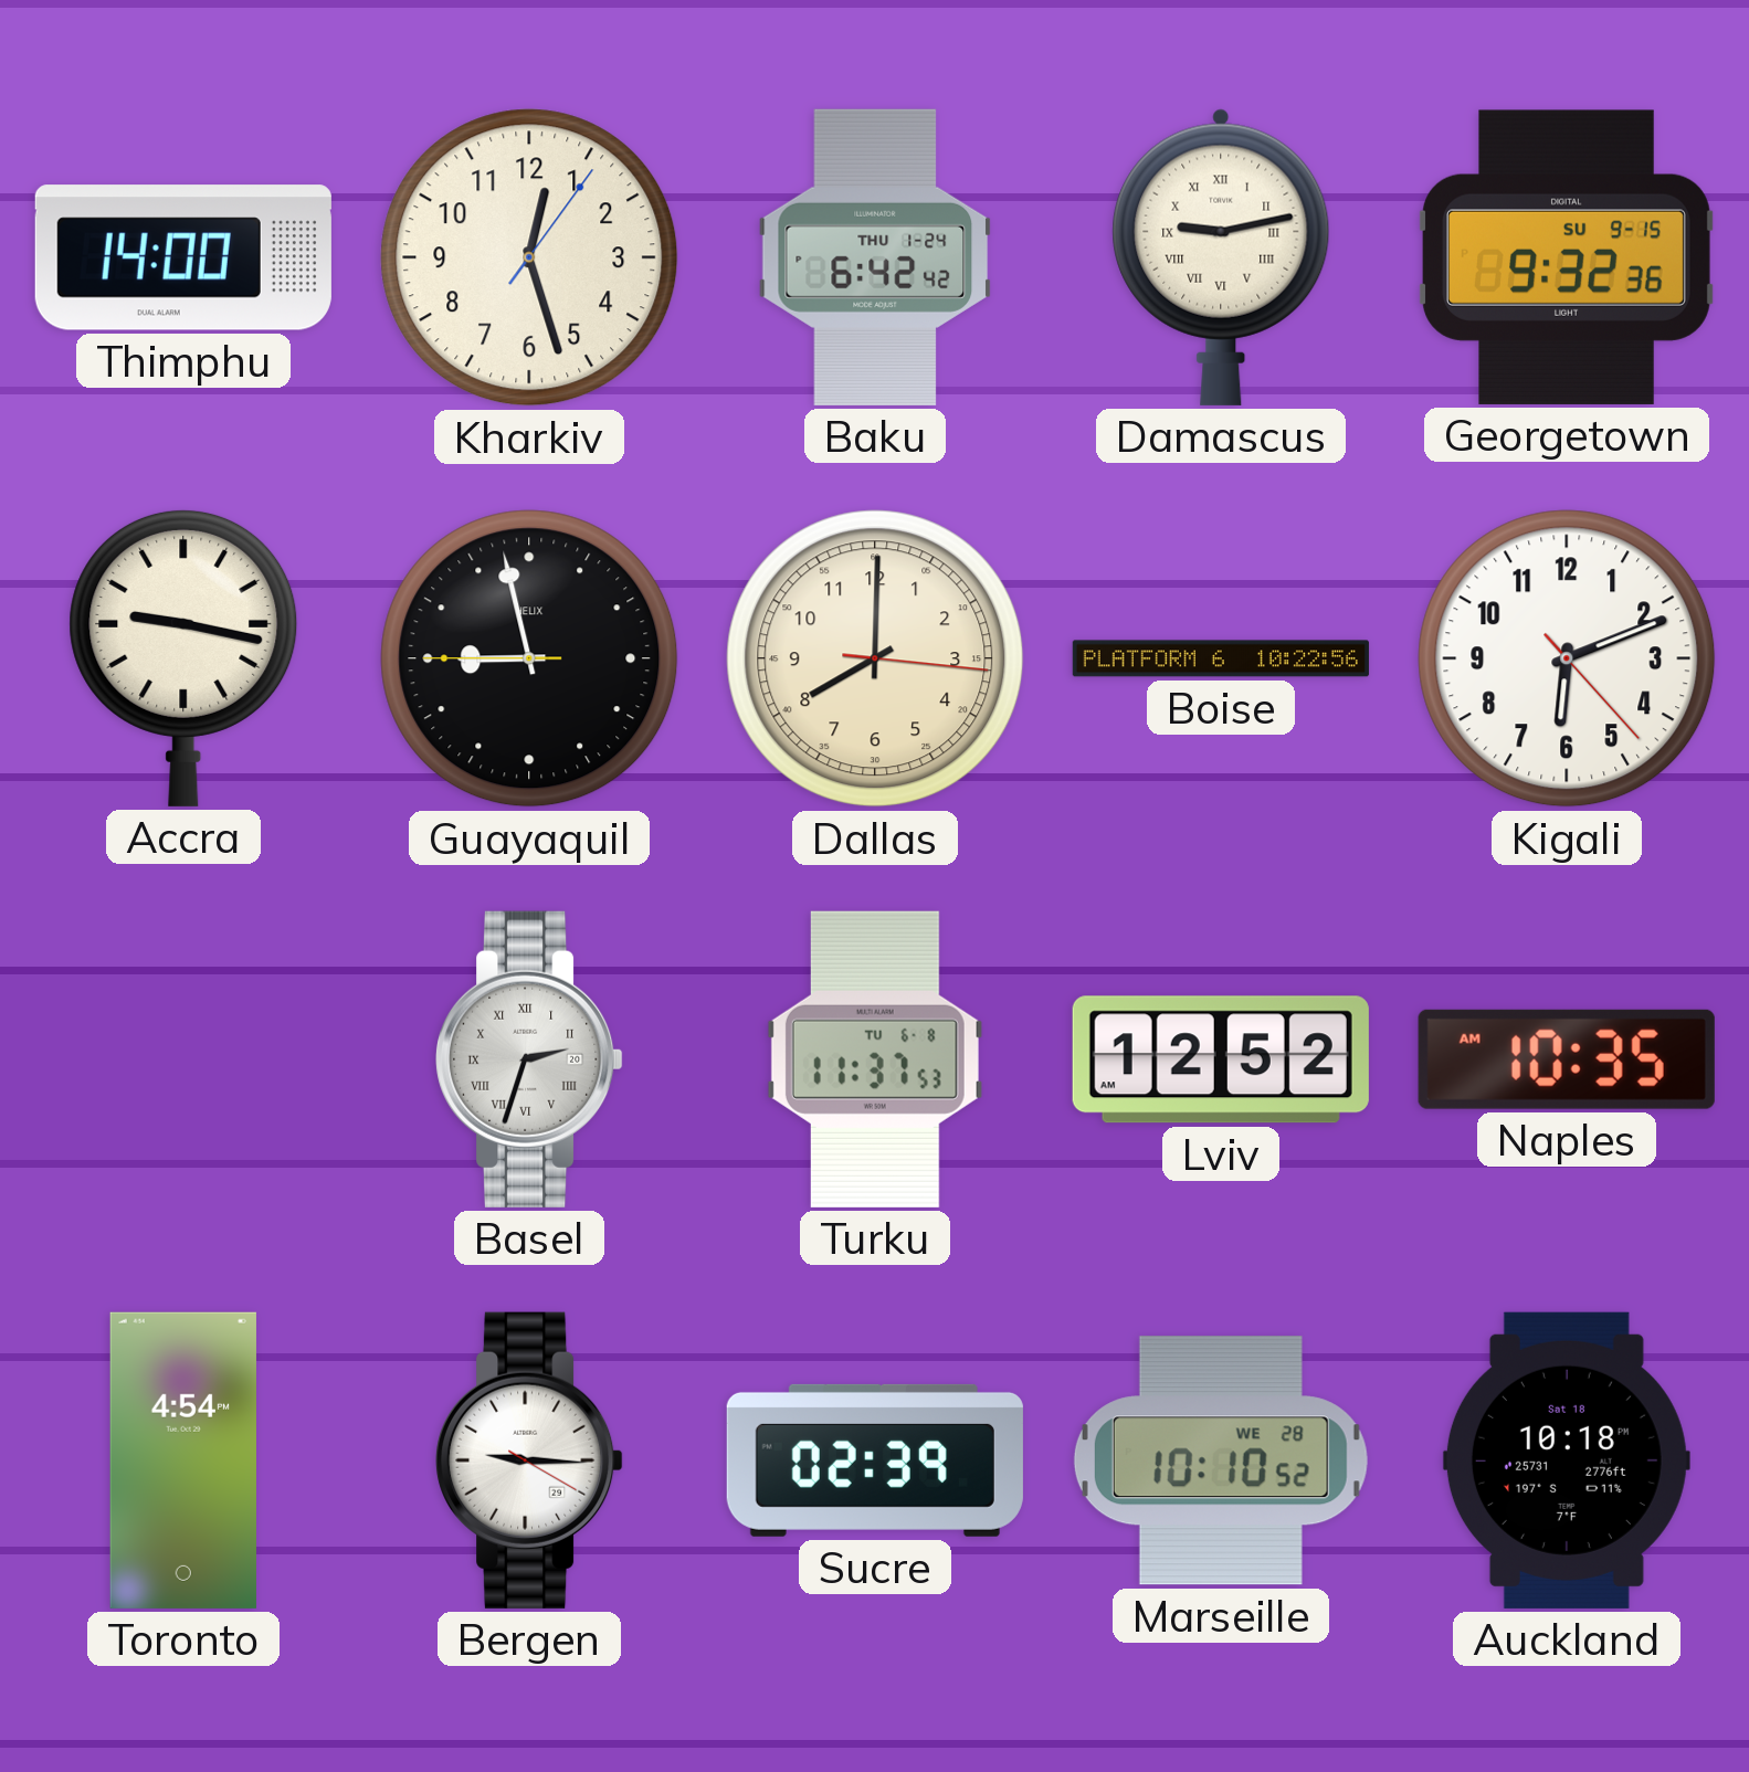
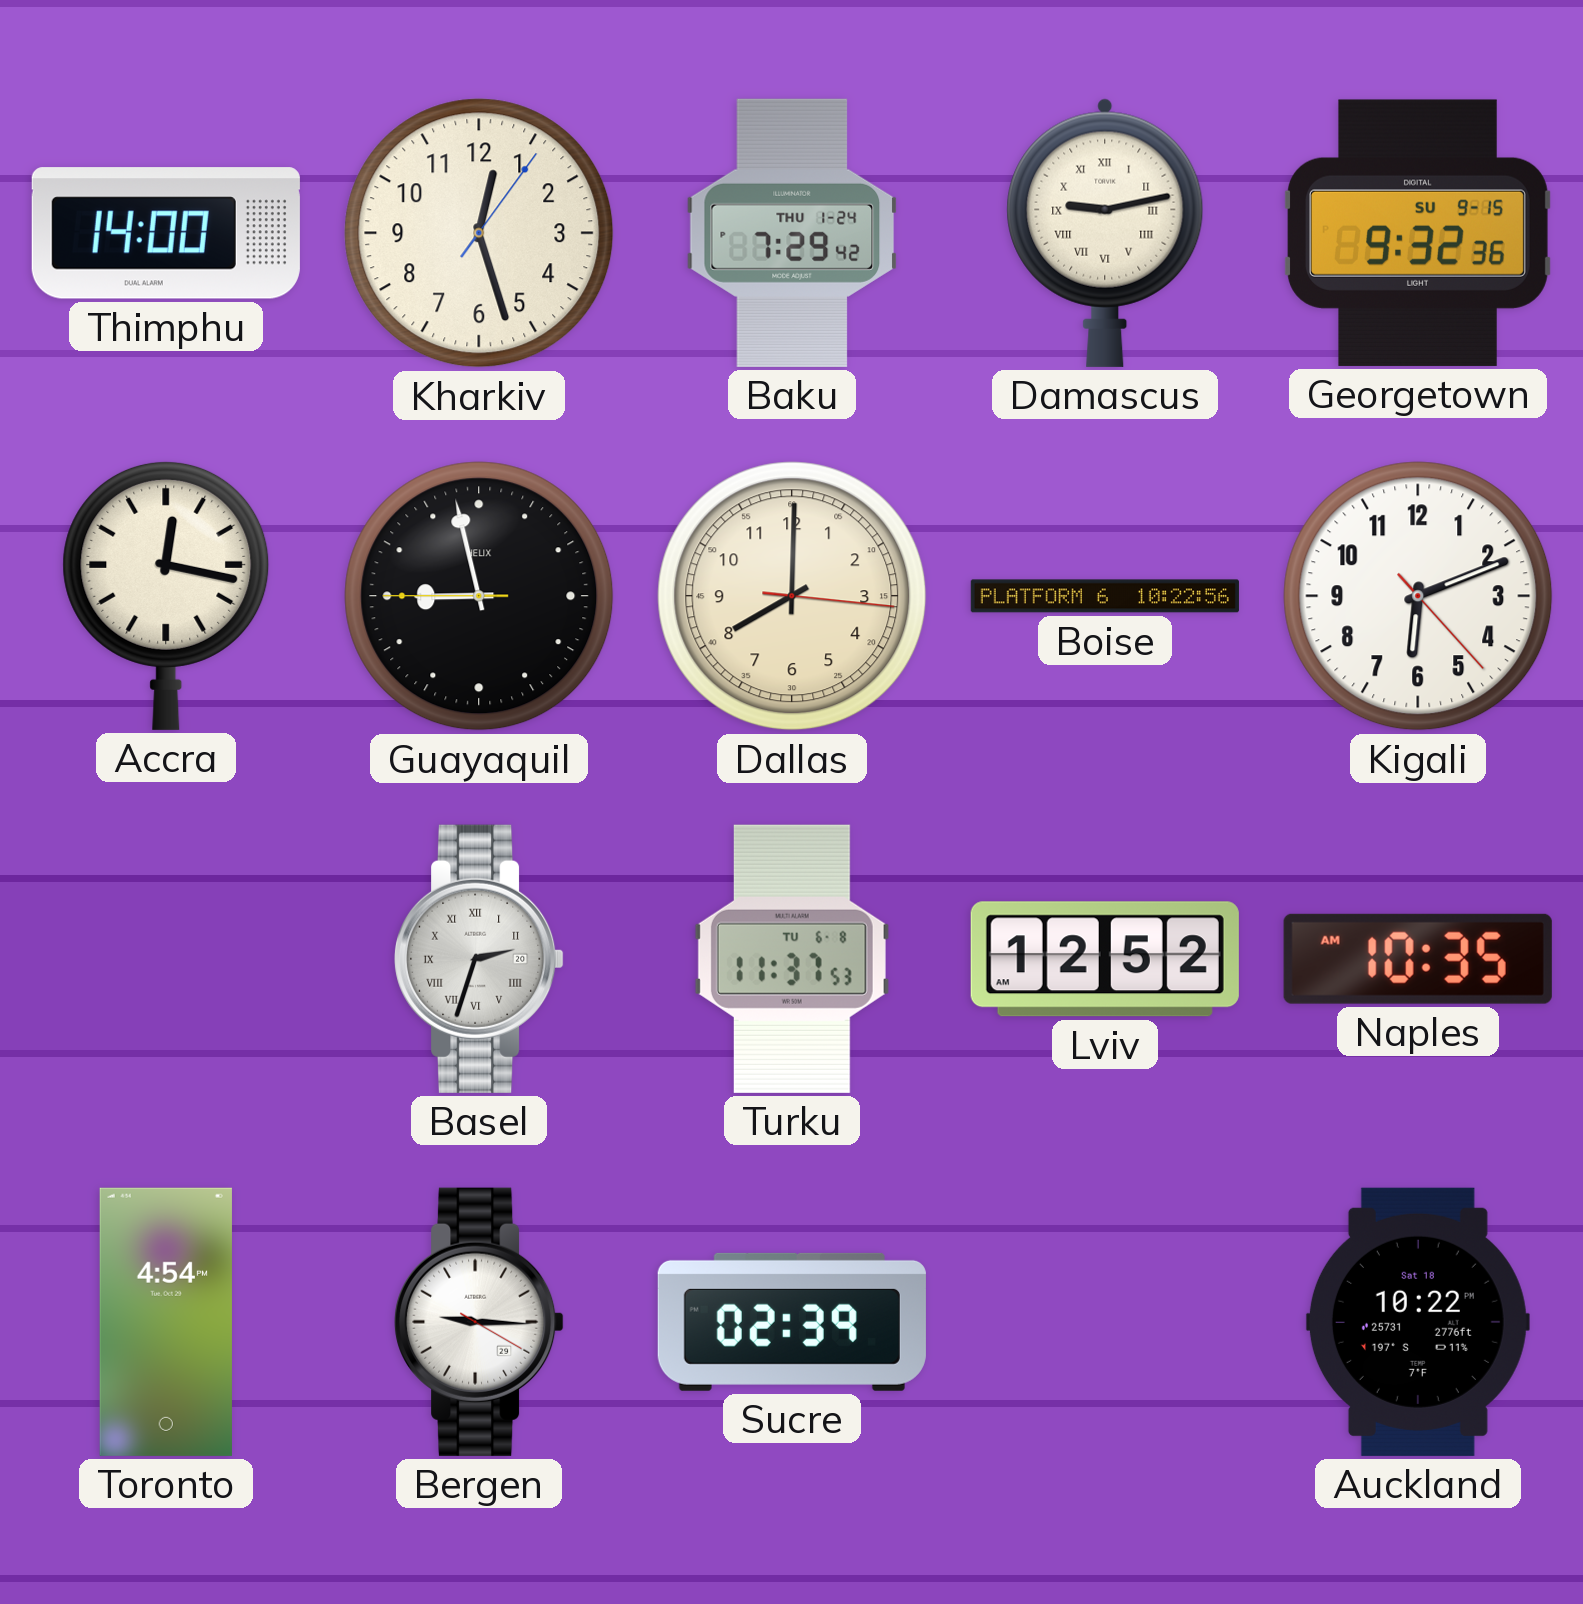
Baku: 6:42 -> 7:29
Accra: 9:17 -> 12:17
Marseille: 10:10 -> none
Auckland: 10:18 -> 10:22
